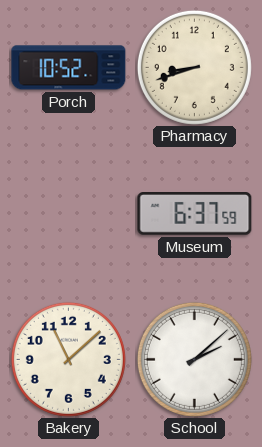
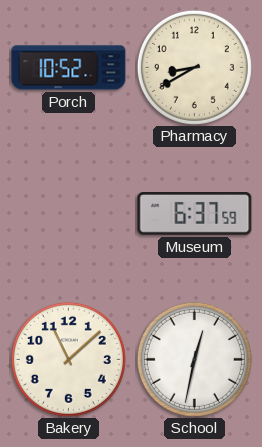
Pharmacy: 8:42 -> 8:40
School: 2:08 -> 12:32
